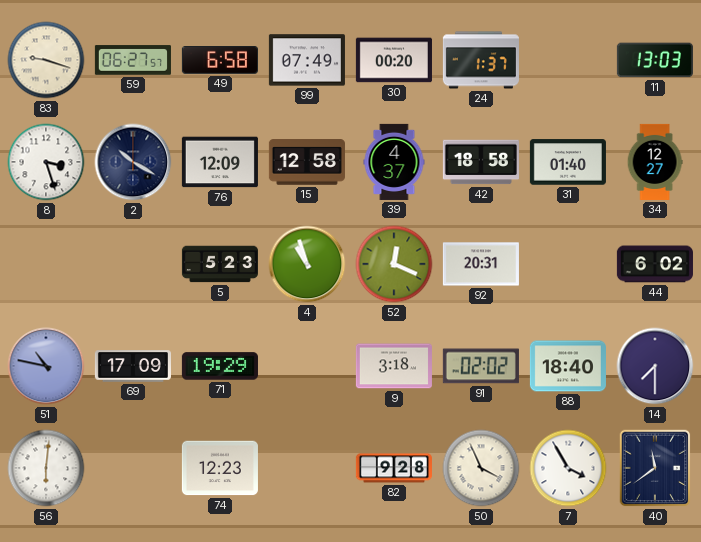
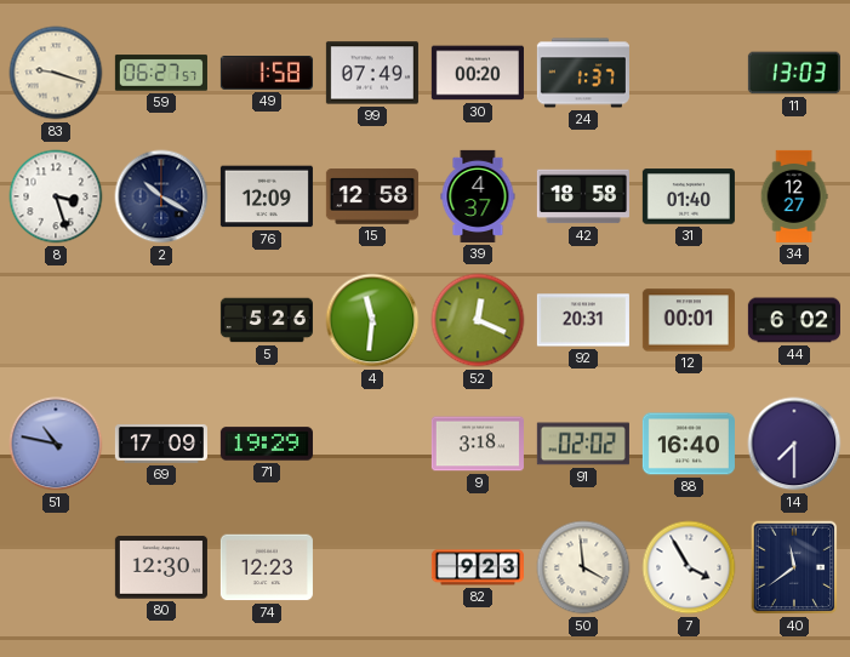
49: 6:58 -> 1:58
5: 5:23 -> 5:26
4: 10:57 -> 11:31
12: none -> 00:01
88: 18:40 -> 16:40
56: 6:01 -> none
80: none -> 12:30
82: 9:28 -> 9:23
50: 3:56 -> 3:59
